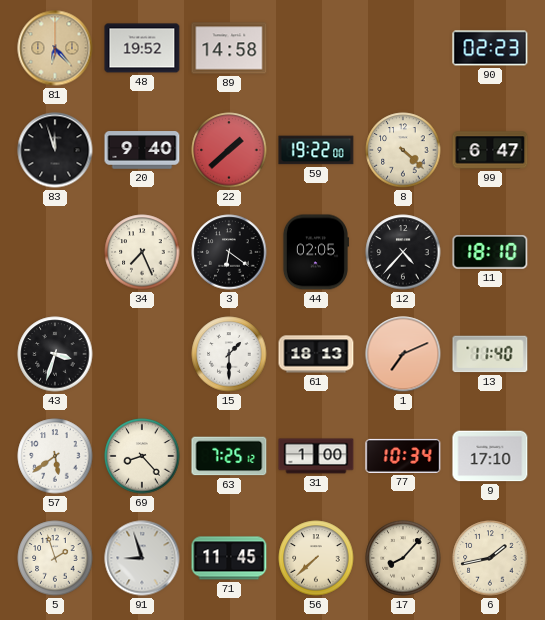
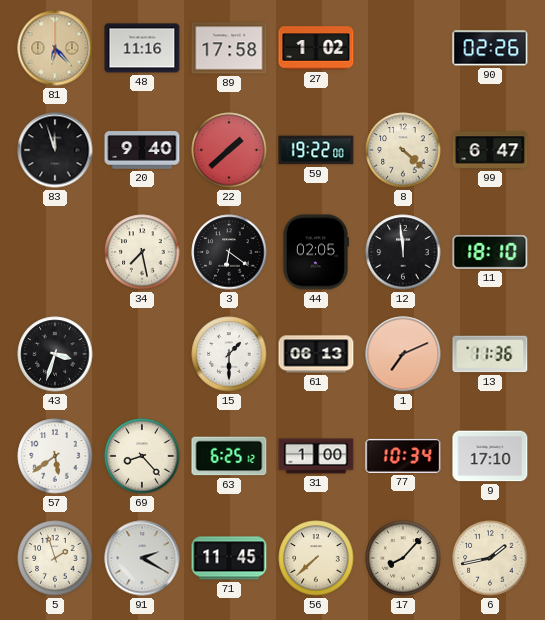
48: 19:52 -> 11:16
89: 14:58 -> 17:58
27: none -> 1:02
90: 02:23 -> 02:26
34: 7:26 -> 7:28
12: 4:37 -> 11:59
61: 18:13 -> 06:13
13: 11:40 -> 11:36
63: 7:25 -> 6:25
91: 8:57 -> 2:20
